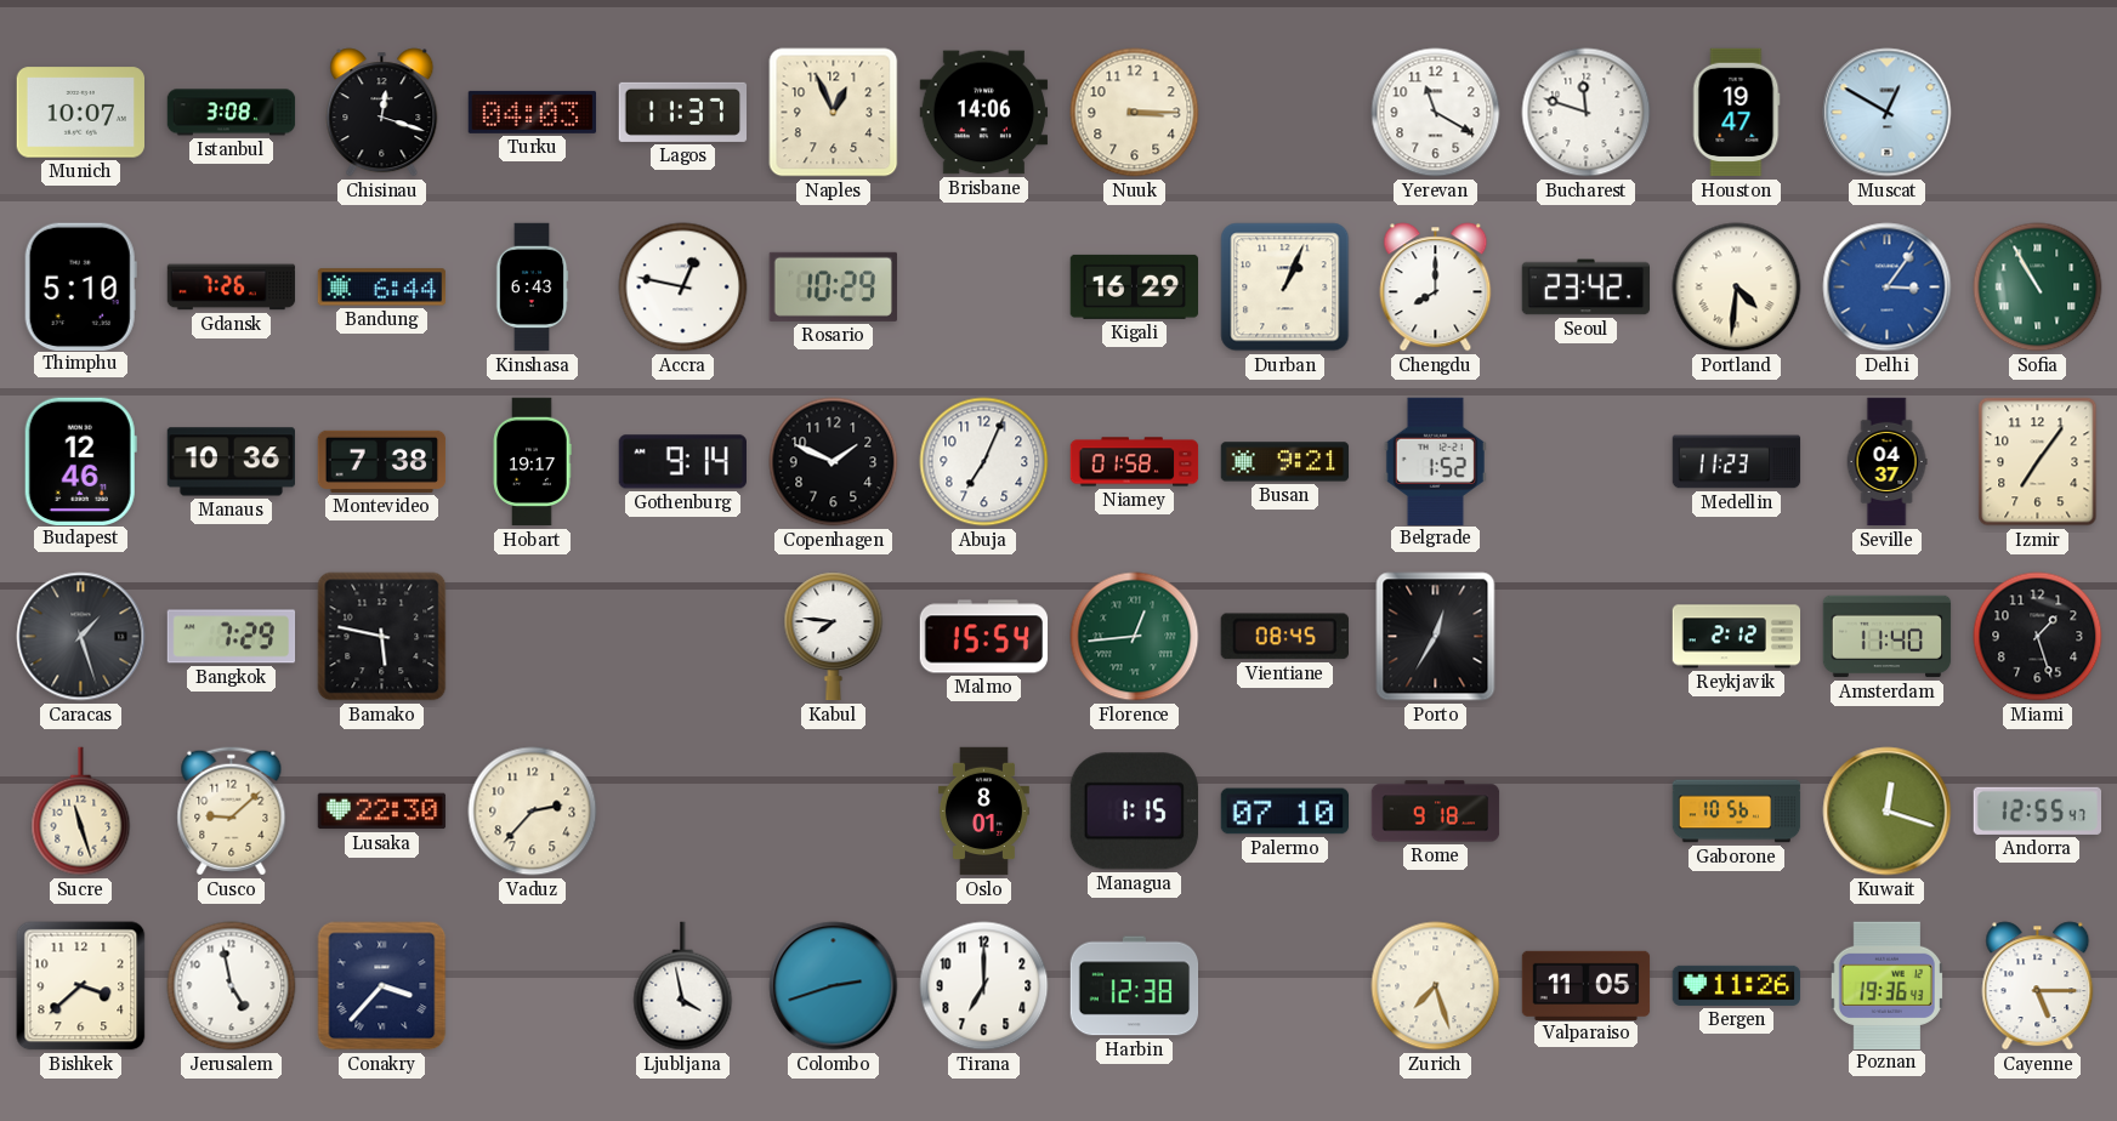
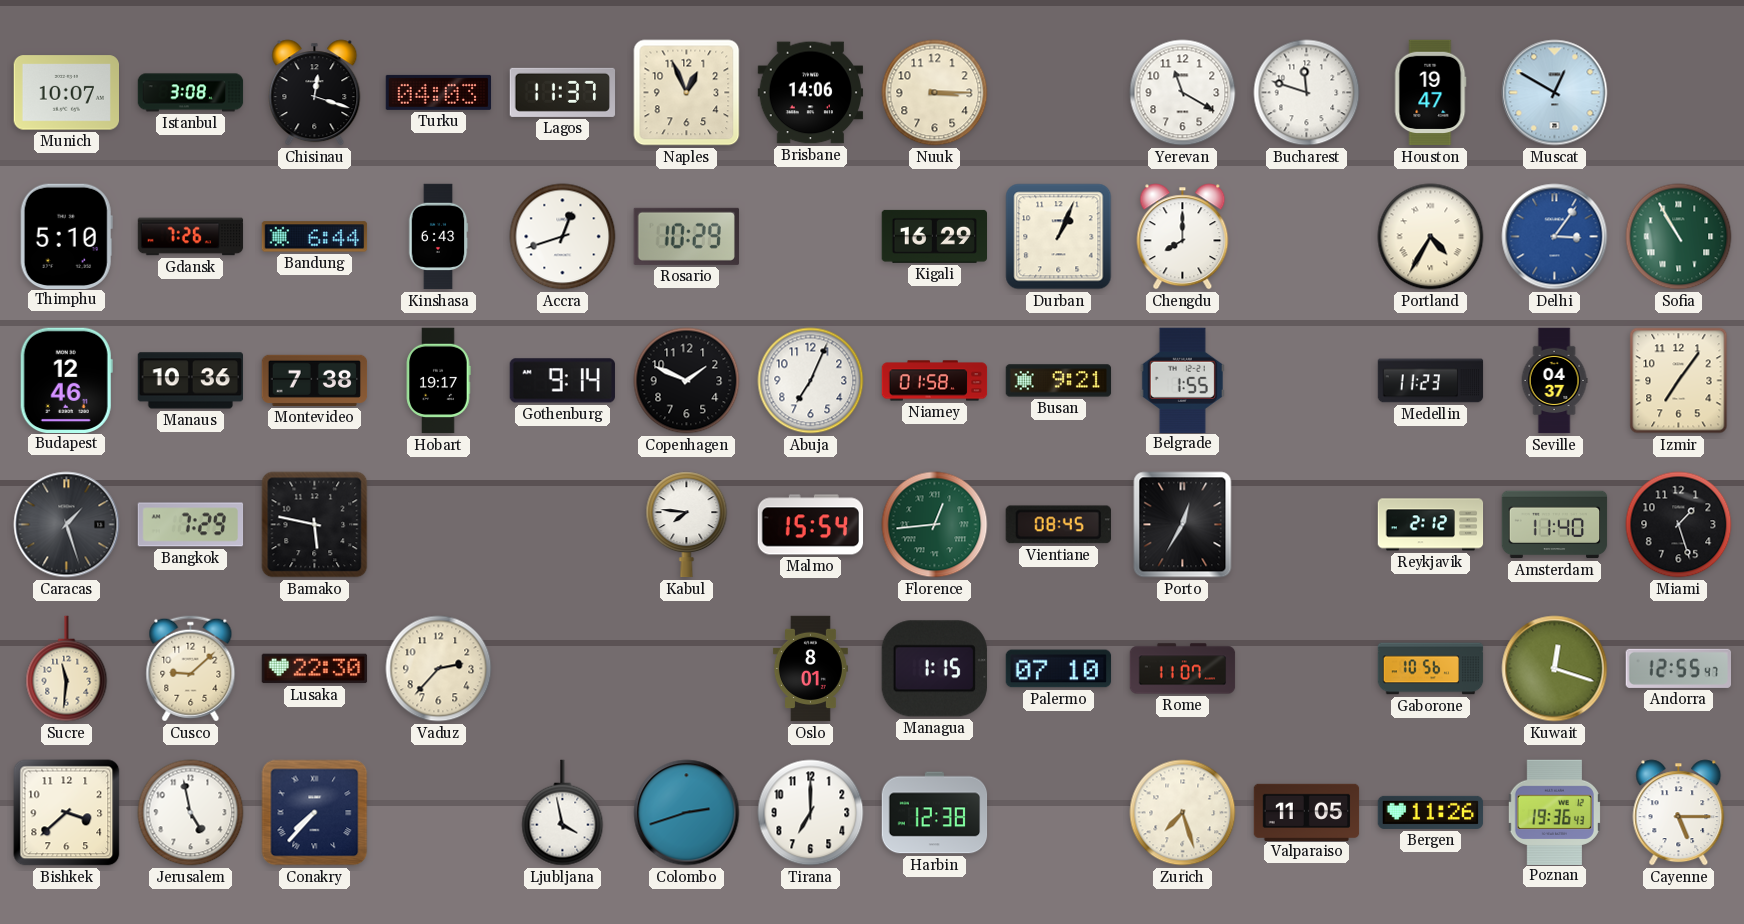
Accra: 12:47 -> 12:42
Seoul: 23:42 -> none
Portland: 4:31 -> 4:35
Belgrade: 1:52 -> 1:55
Sucre: 11:27 -> 11:31
Rome: 9:18 -> 11:07
Conakry: 3:37 -> 7:37
